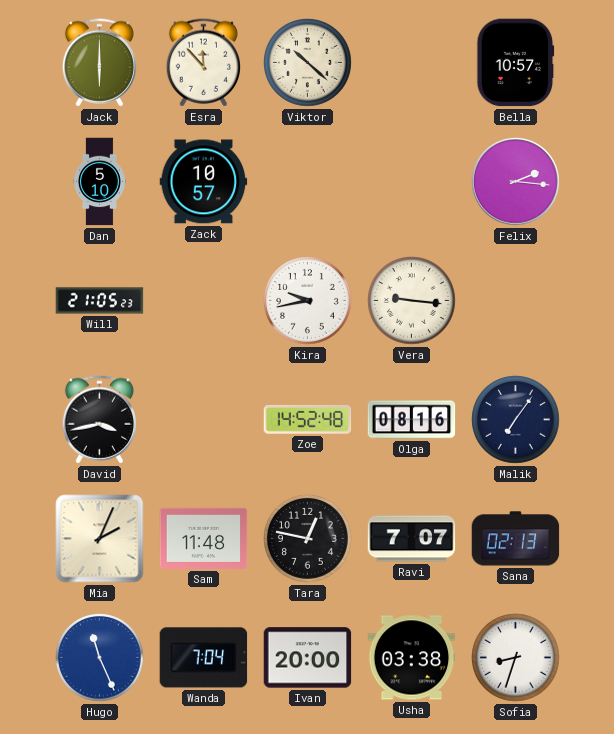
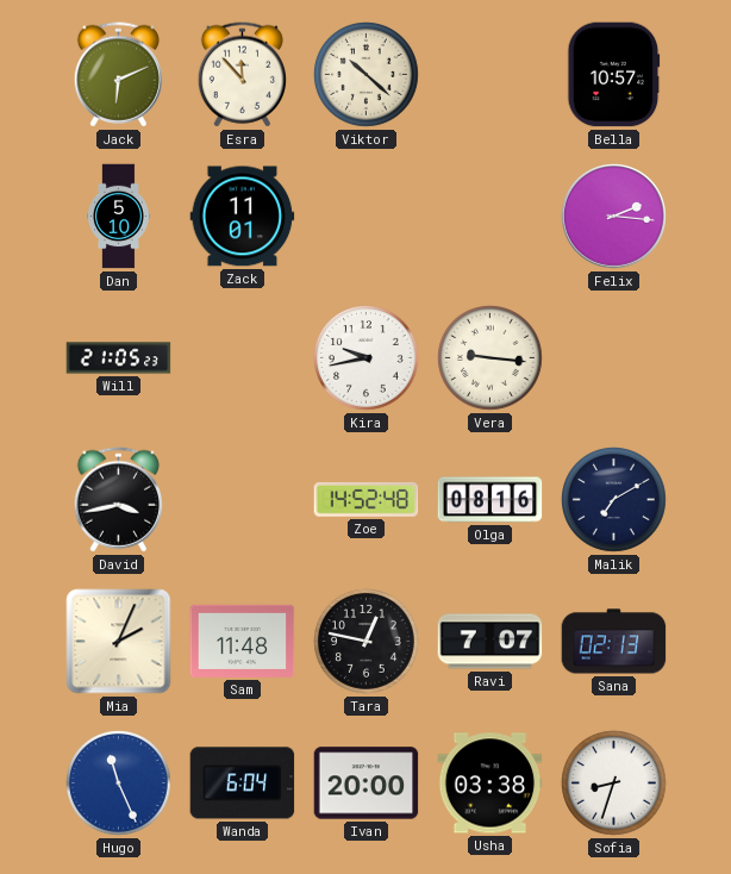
Jack: 6:00 -> 6:11
Zack: 10:57 -> 11:01
Malik: 7:06 -> 7:10
Wanda: 7:04 -> 6:04
